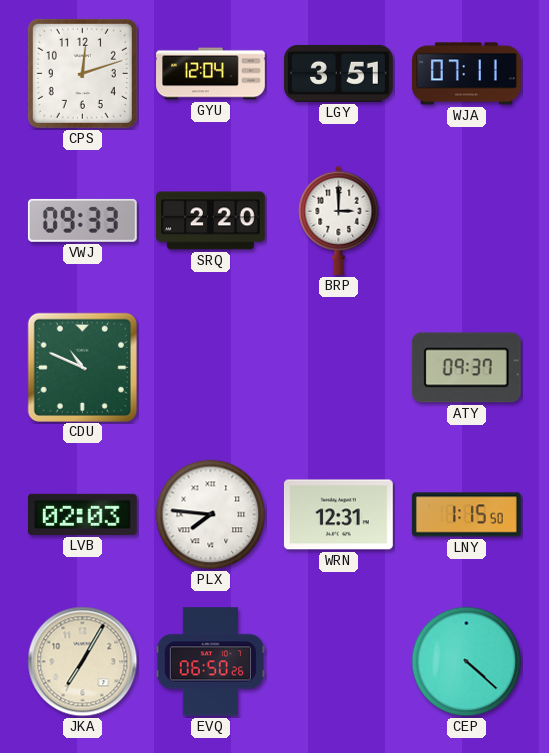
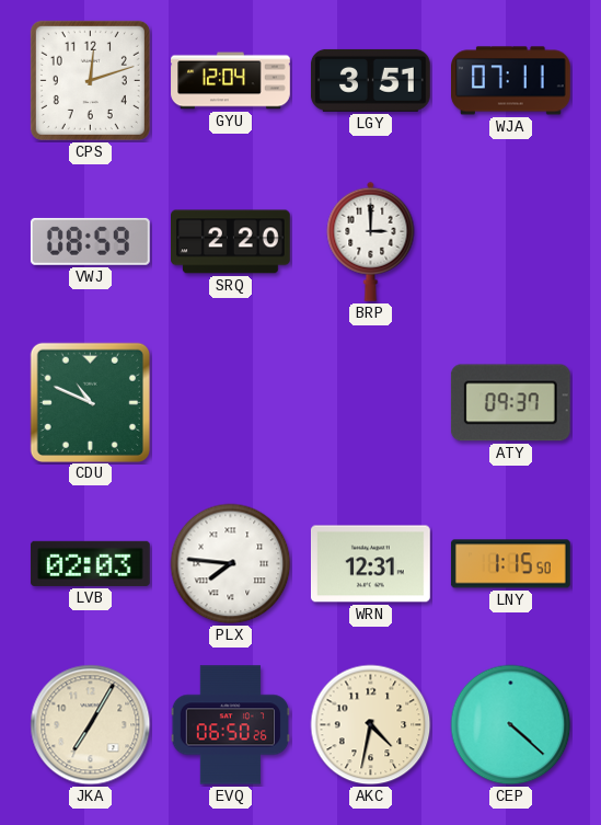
VWJ: 09:33 -> 08:59
AKC: none -> 4:32
